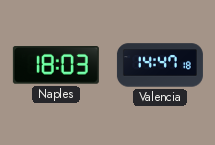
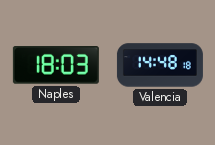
Valencia: 14:47 -> 14:48
